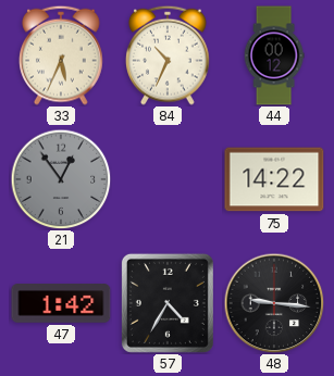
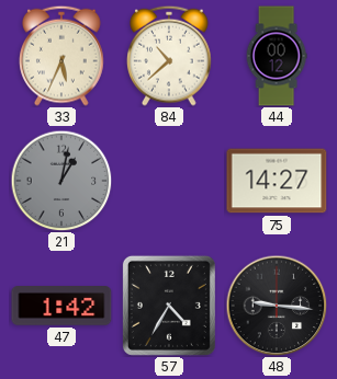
84: 10:34 -> 10:38
21: 12:54 -> 1:02
75: 14:22 -> 14:27
